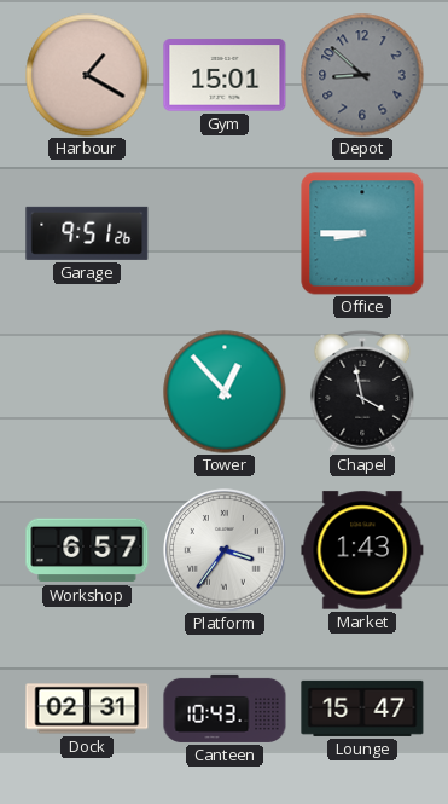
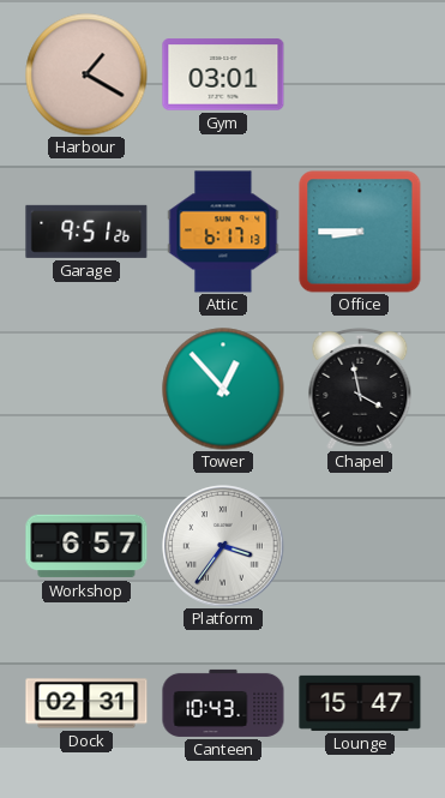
Gym: 15:01 -> 03:01
Depot: 8:52 -> none
Attic: none -> 6:17
Market: 1:43 -> none
